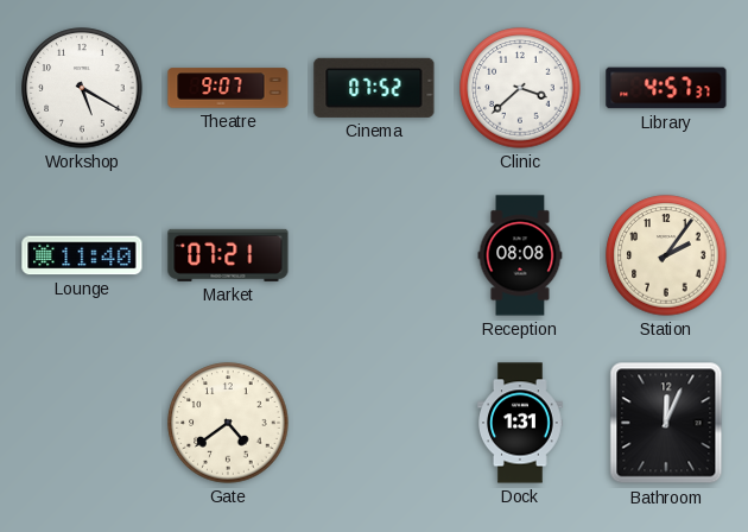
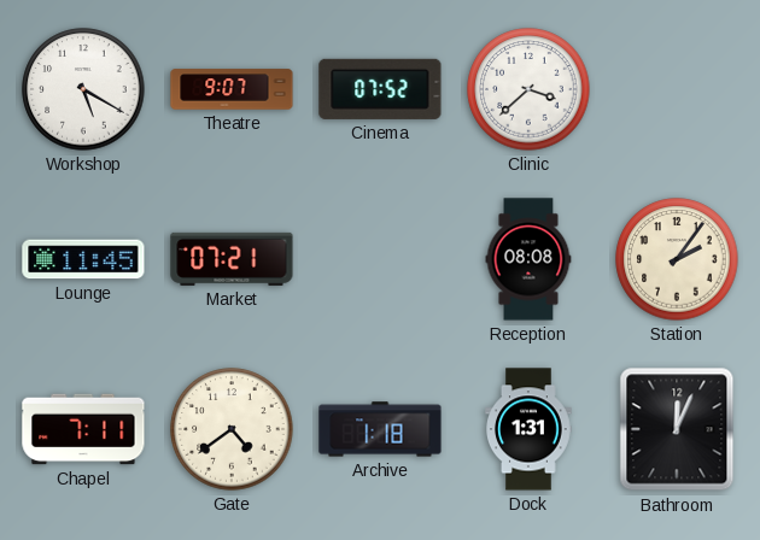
Library: 4:57 -> none
Lounge: 11:40 -> 11:45
Chapel: none -> 7:11
Archive: none -> 1:18
